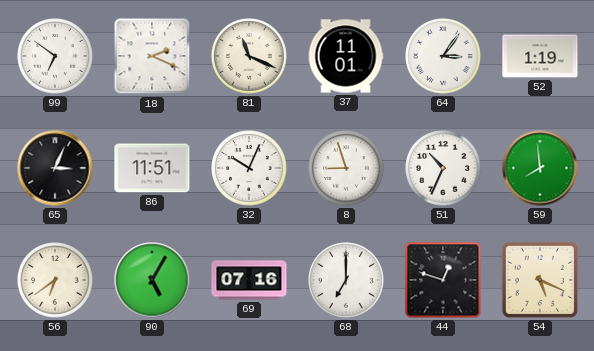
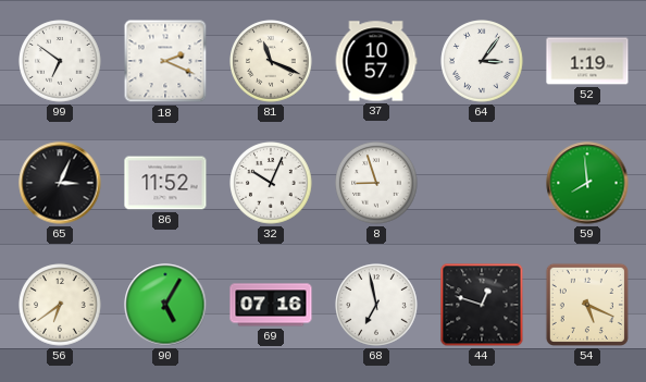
37: 11:01 -> 10:57
86: 11:51 -> 11:52
51: 10:34 -> none
68: 7:00 -> 6:58
